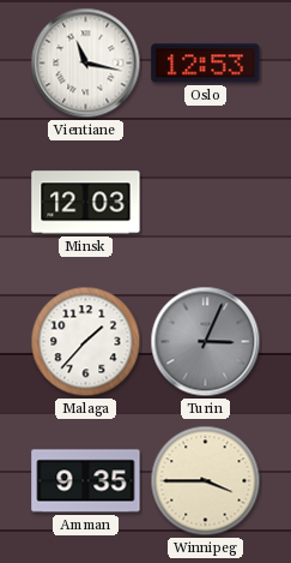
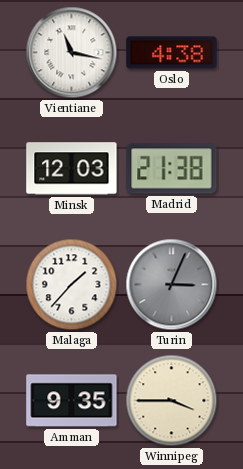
Oslo: 12:53 -> 4:38
Madrid: none -> 21:38
